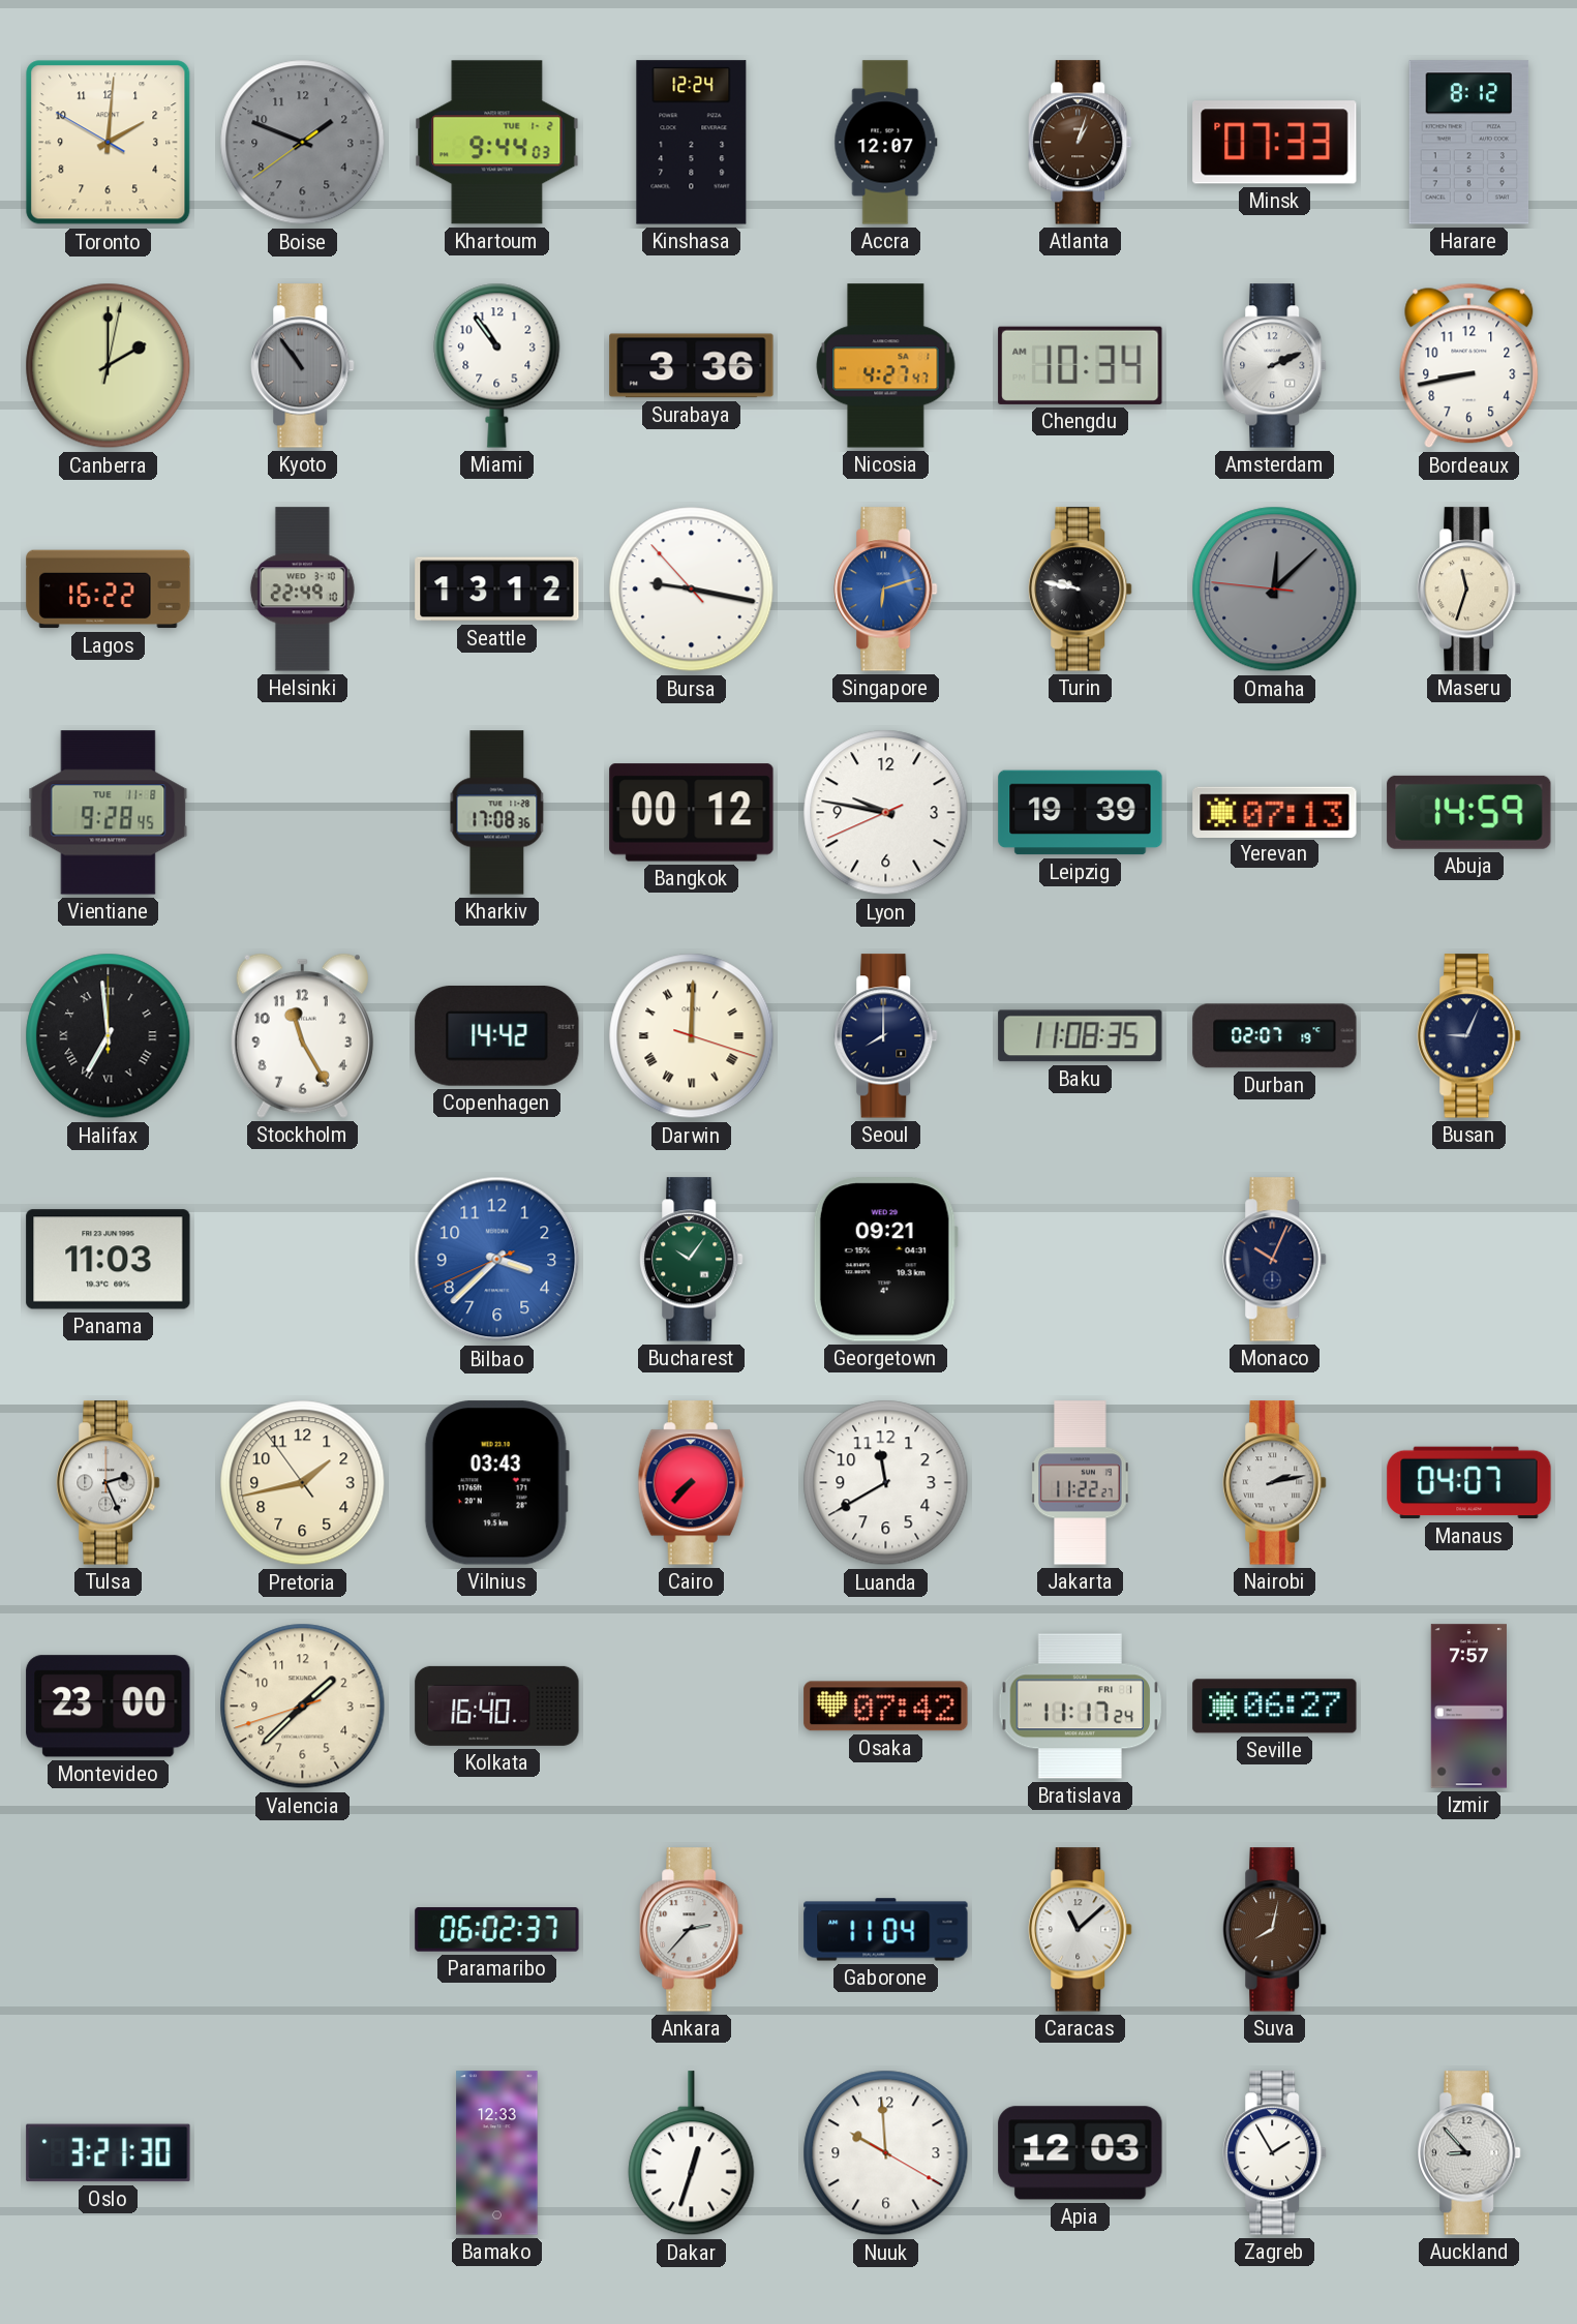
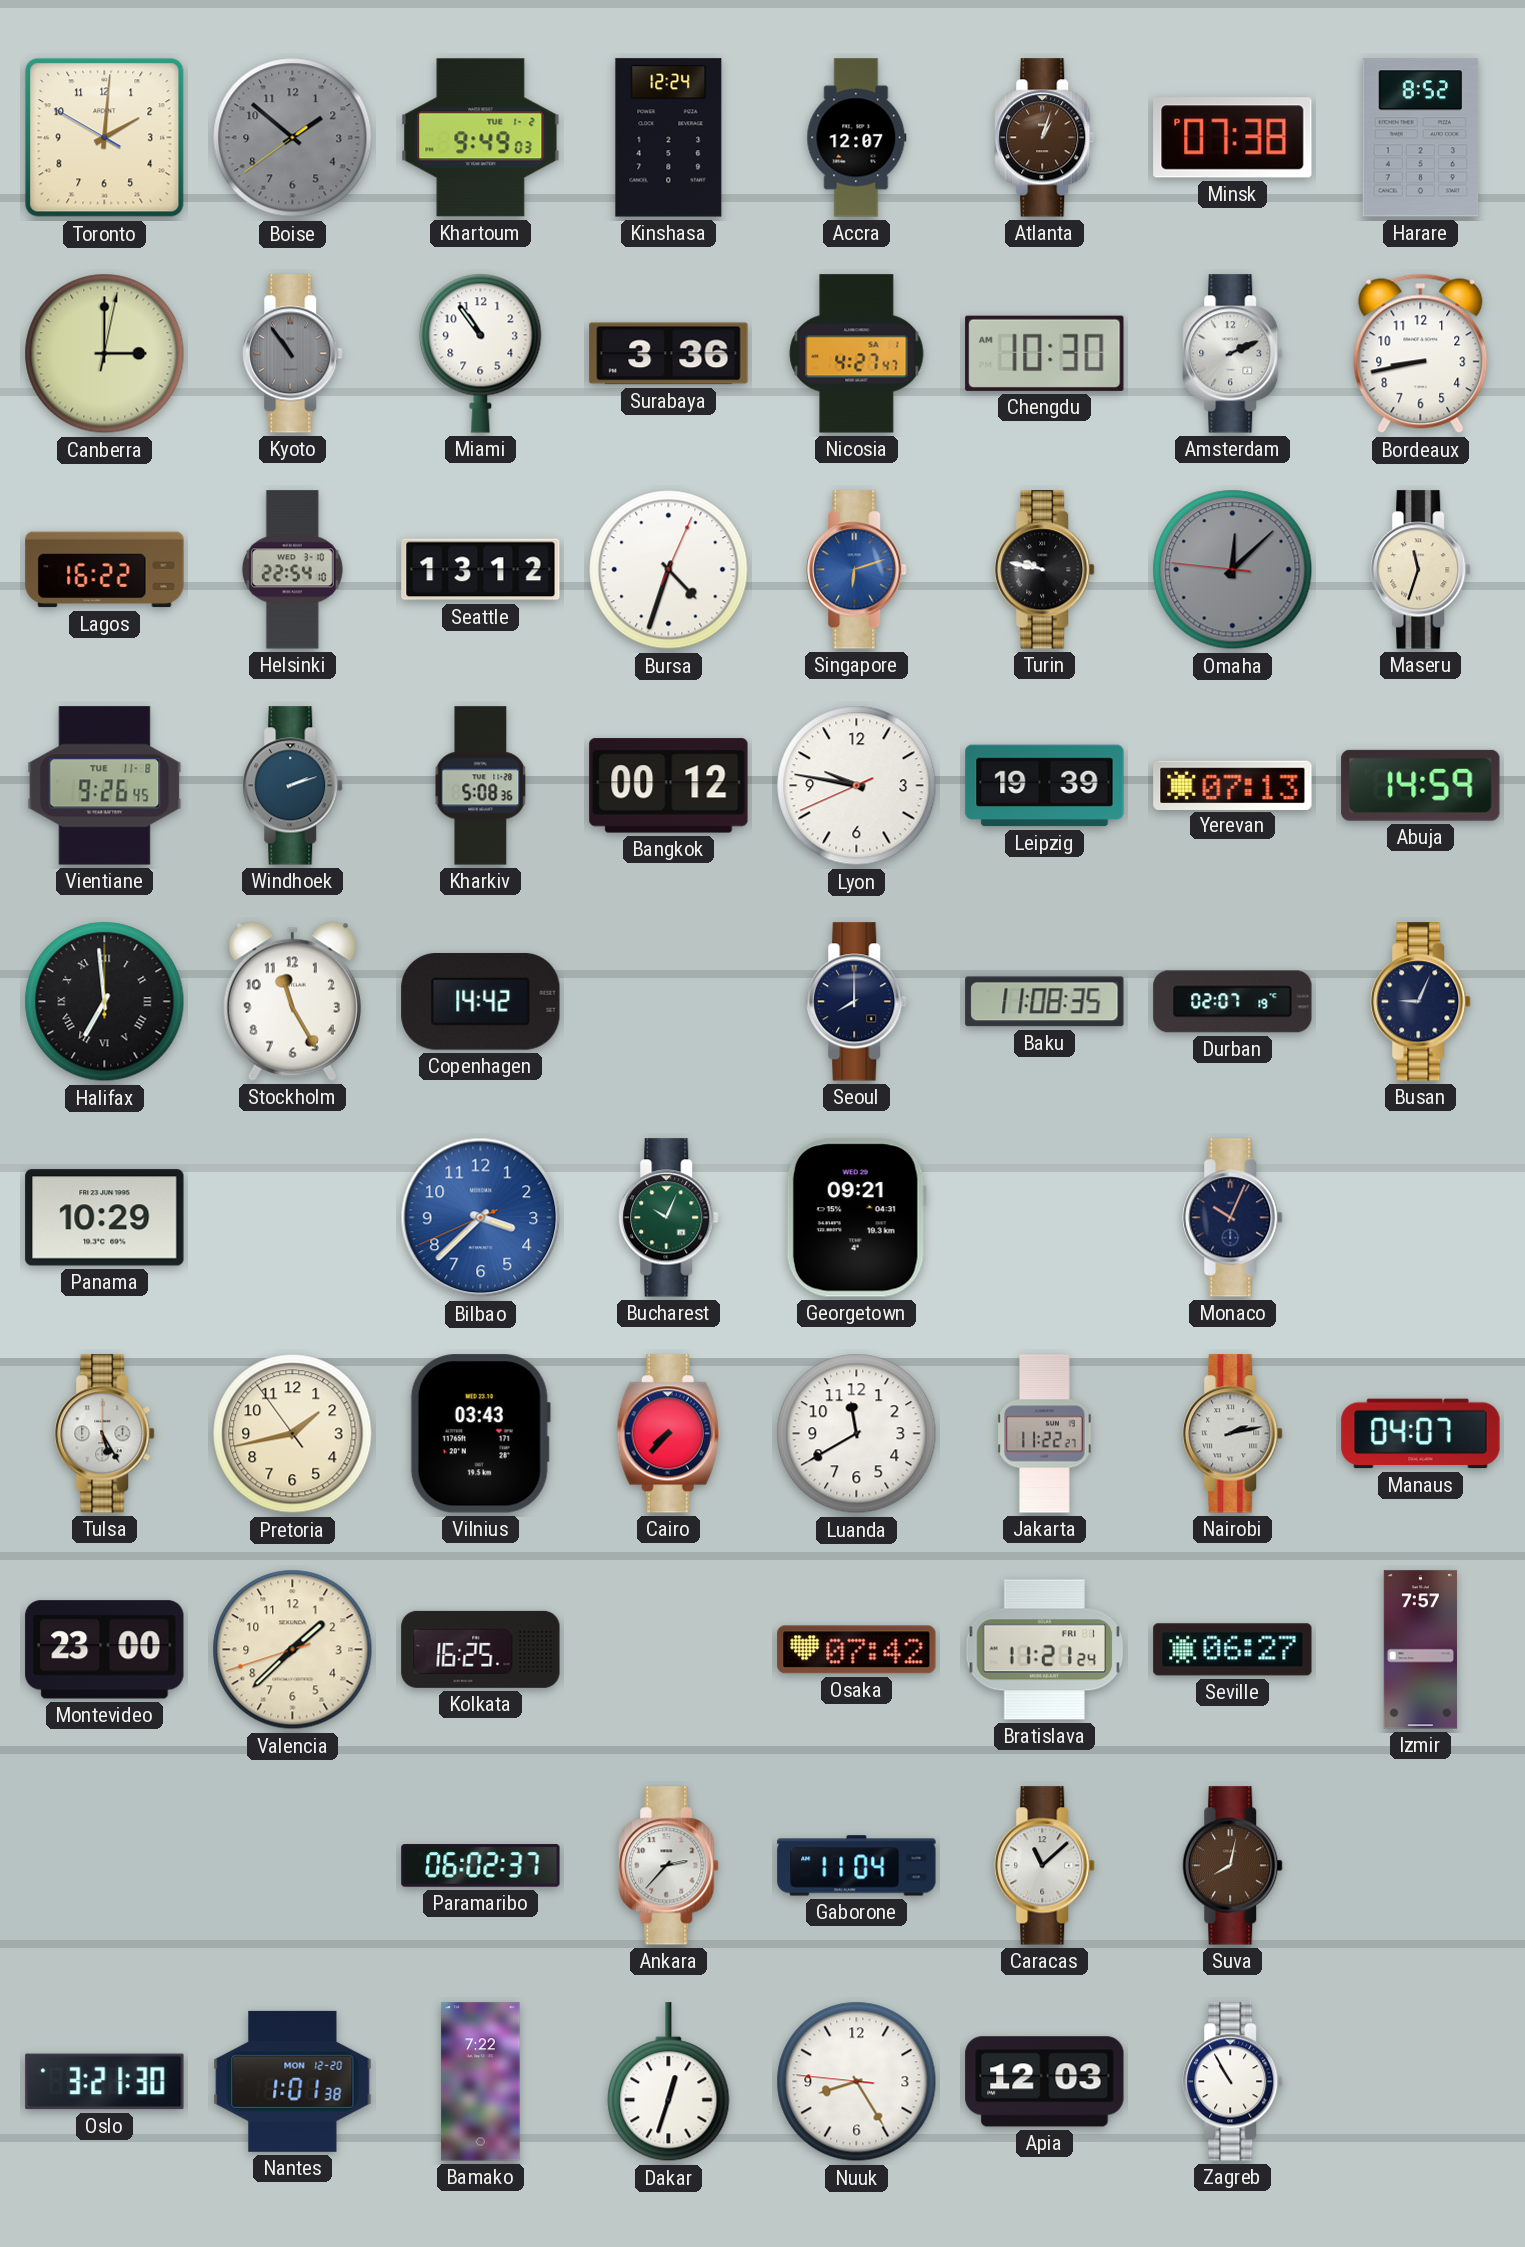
Boise: 1:48 -> 1:51
Khartoum: 9:44 -> 9:49
Minsk: 07:33 -> 07:38
Harare: 8:12 -> 8:52
Canberra: 2:00 -> 3:00
Chengdu: 10:34 -> 10:30
Helsinki: 22:49 -> 22:54
Bursa: 9:16 -> 4:33
Vientiane: 9:28 -> 9:26
Windhoek: none -> 2:12
Kharkiv: 17:08 -> 5:08
Darwin: 12:00 -> none
Panama: 11:03 -> 10:29
Bucharest: 10:06 -> 10:04
Tulsa: 2:26 -> 5:25
Kolkata: 16:40 -> 16:25
Bratislava: 11:17 -> 11:21
Nantes: none -> 1:01
Bamako: 12:33 -> 7:22
Nuuk: 9:59 -> 8:24
Zagreb: 1:55 -> 10:55
Auckland: 8:53 -> none
